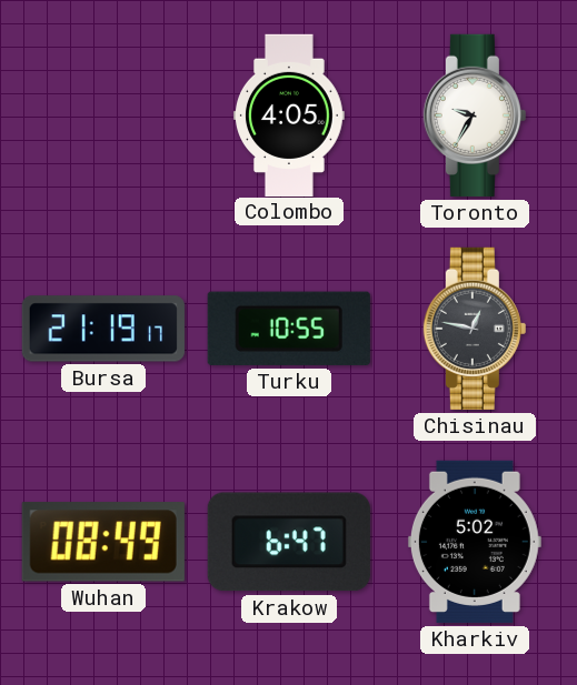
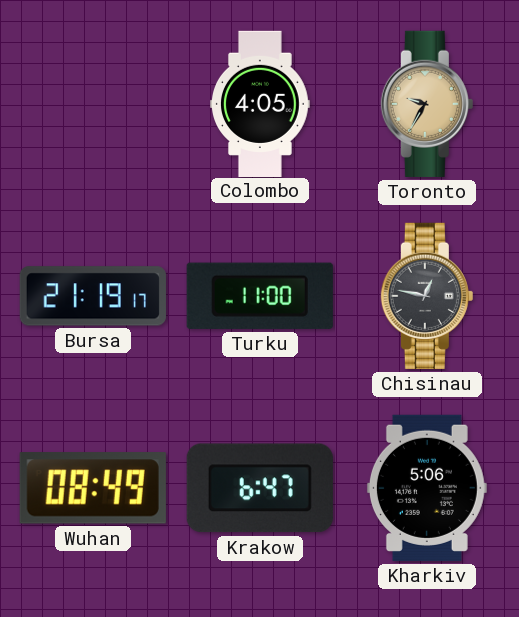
Toronto dial: white -> champagne
Turku: 10:55 -> 11:00
Kharkiv: 5:02 -> 5:06
